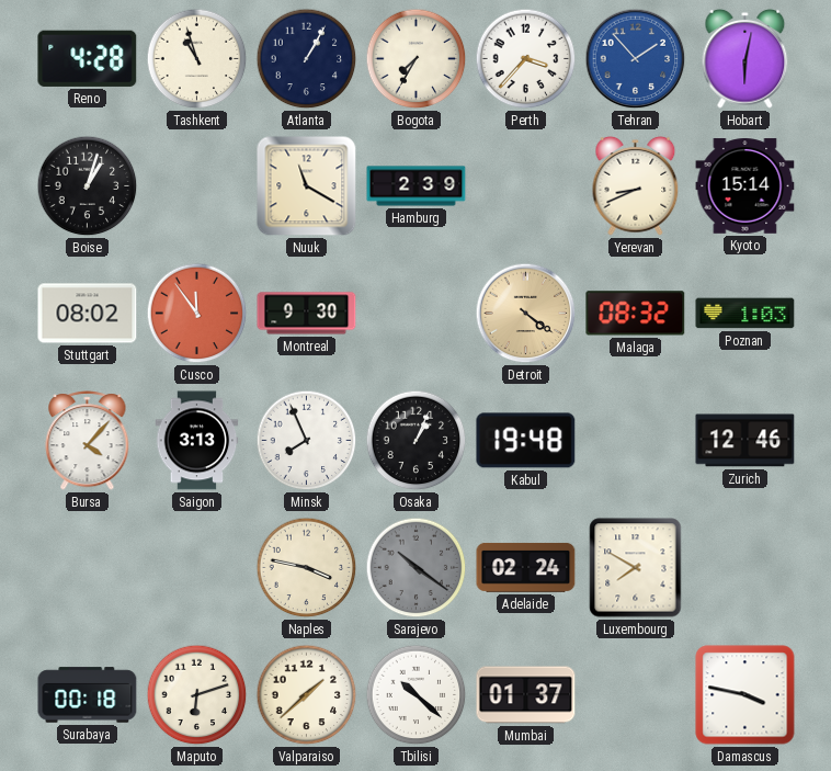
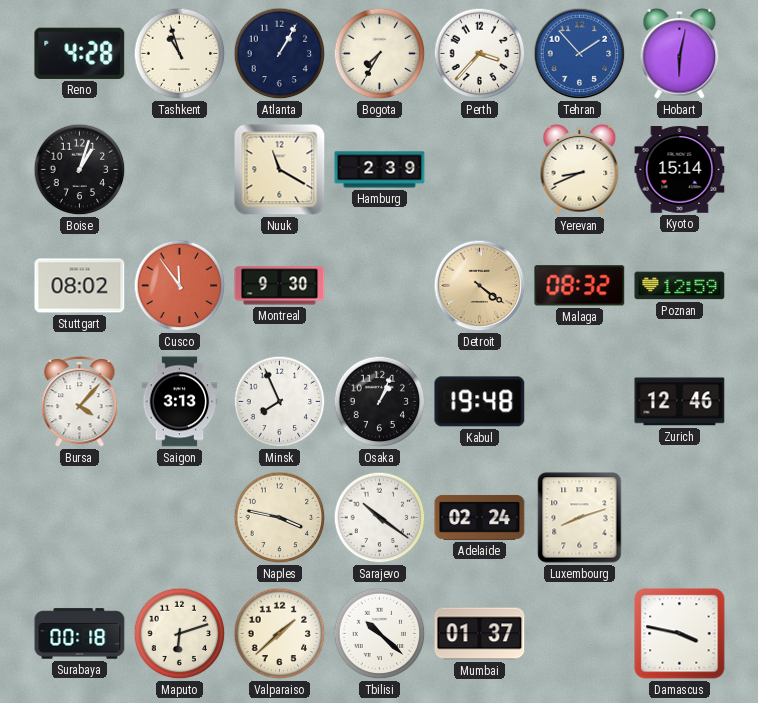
Poznan: 1:03 -> 12:59
Sarajevo dial: grey -> white
Luxembourg: 7:50 -> 8:12
